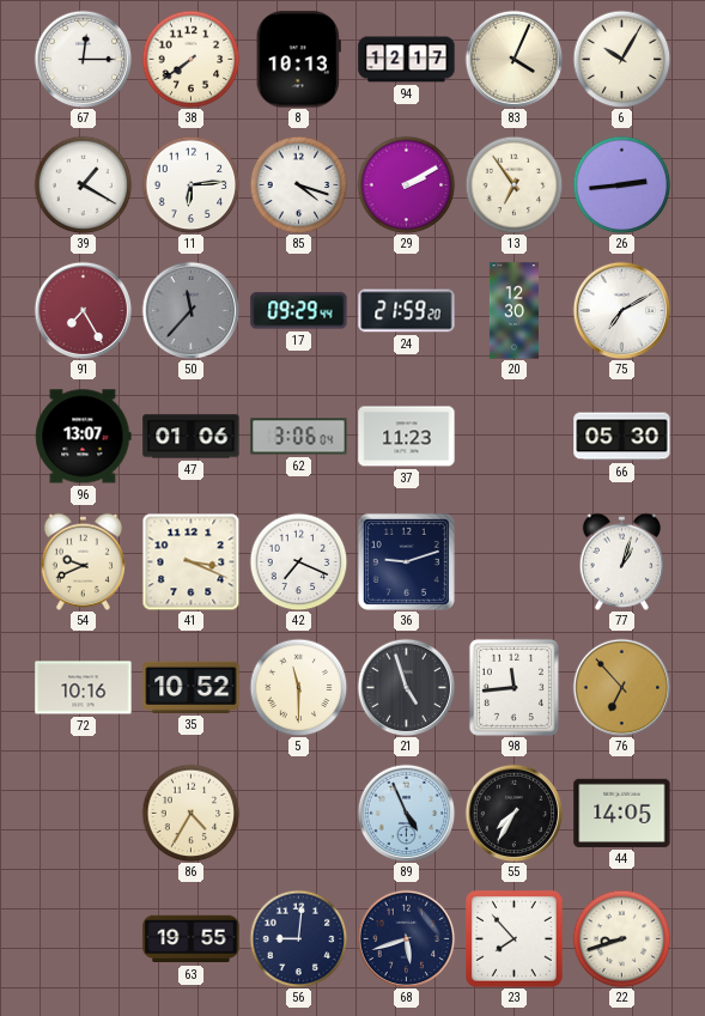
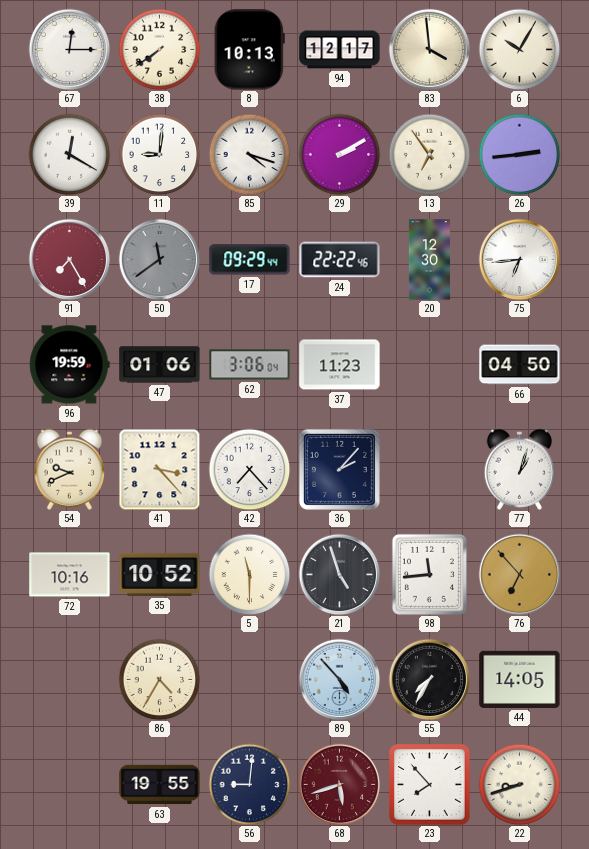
83: 4:04 -> 3:59
39: 1:20 -> 12:20
11: 6:14 -> 9:01
50: 11:37 -> 11:39
24: 21:59 -> 22:22
75: 7:10 -> 6:44
96: 13:07 -> 19:59
66: 05:30 -> 04:50
41: 3:19 -> 3:23
42: 7:19 -> 7:23
36: 9:12 -> 2:07
89: 4:56 -> 4:53
68 dial: navy -> burgundy
